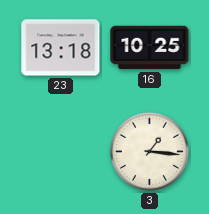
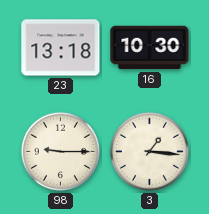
16: 10:25 -> 10:30
98: none -> 9:15
